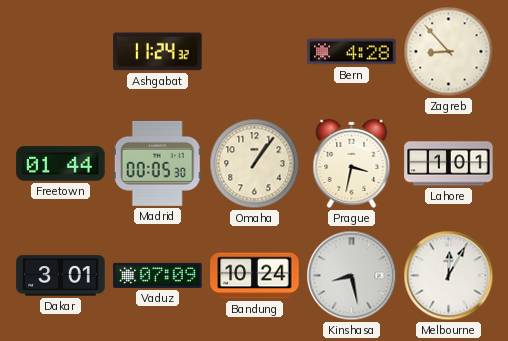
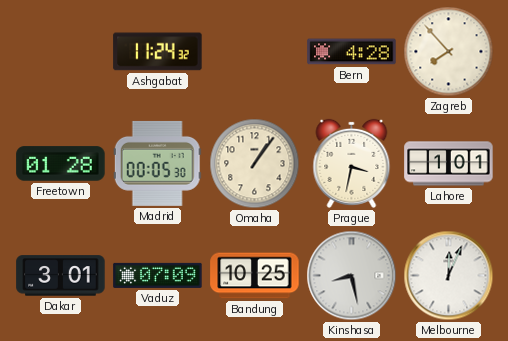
Zagreb: 8:53 -> 7:53
Freetown: 01:44 -> 01:28
Bandung: 10:24 -> 10:25
Melbourne: 12:05 -> 12:04
